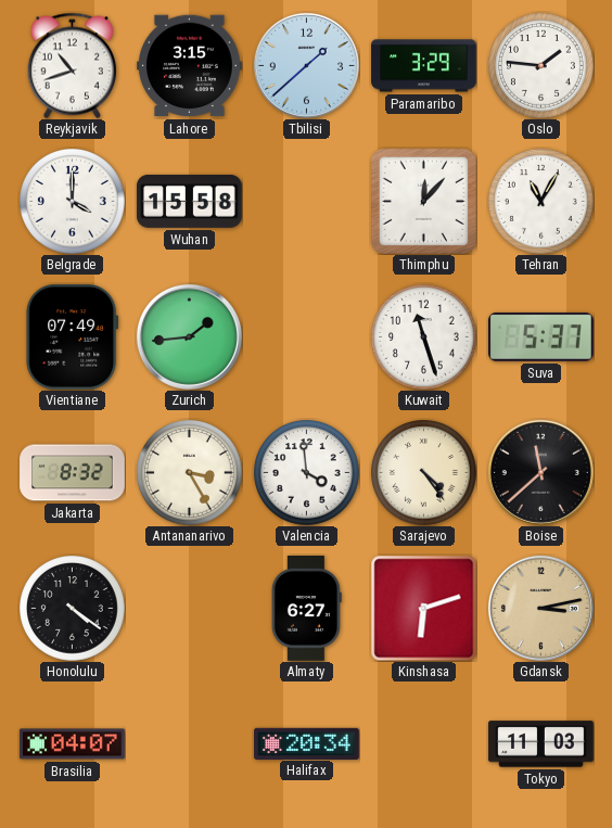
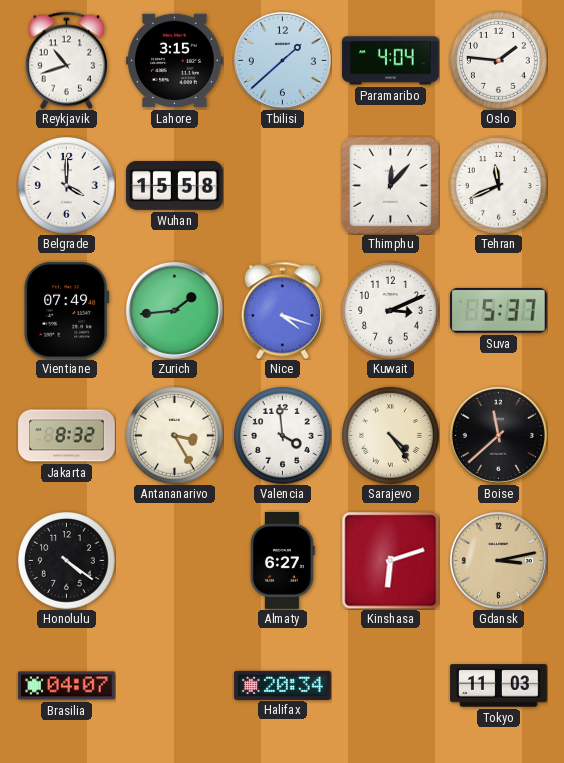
Paramaribo: 3:29 -> 4:04
Tehran: 11:05 -> 11:41
Nice: none -> 4:18
Kuwait: 11:27 -> 3:11
